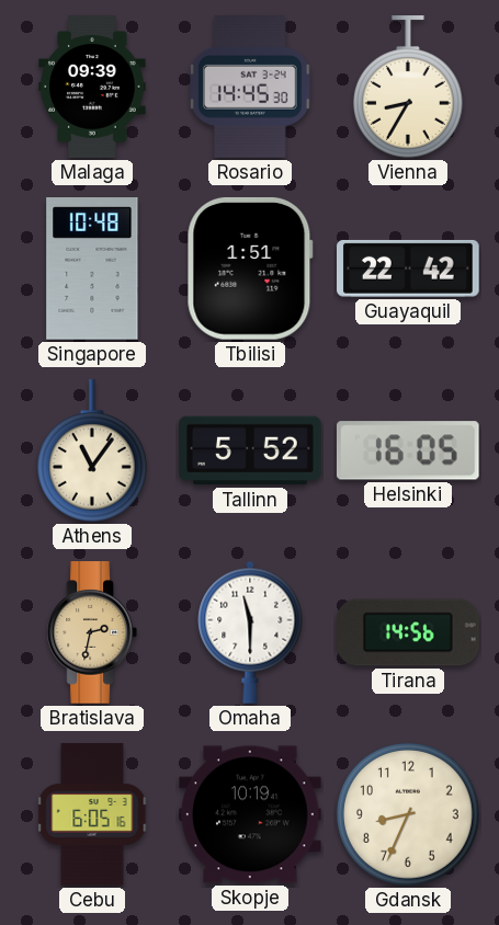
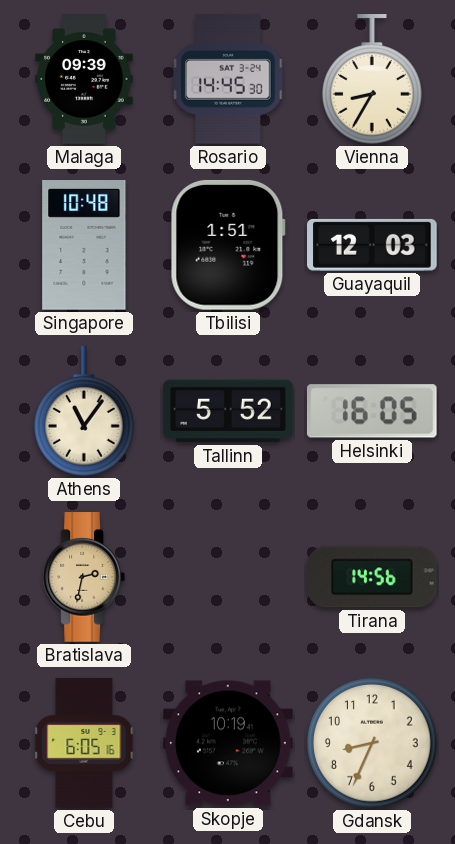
Guayaquil: 22:42 -> 12:03
Omaha: 11:30 -> none
